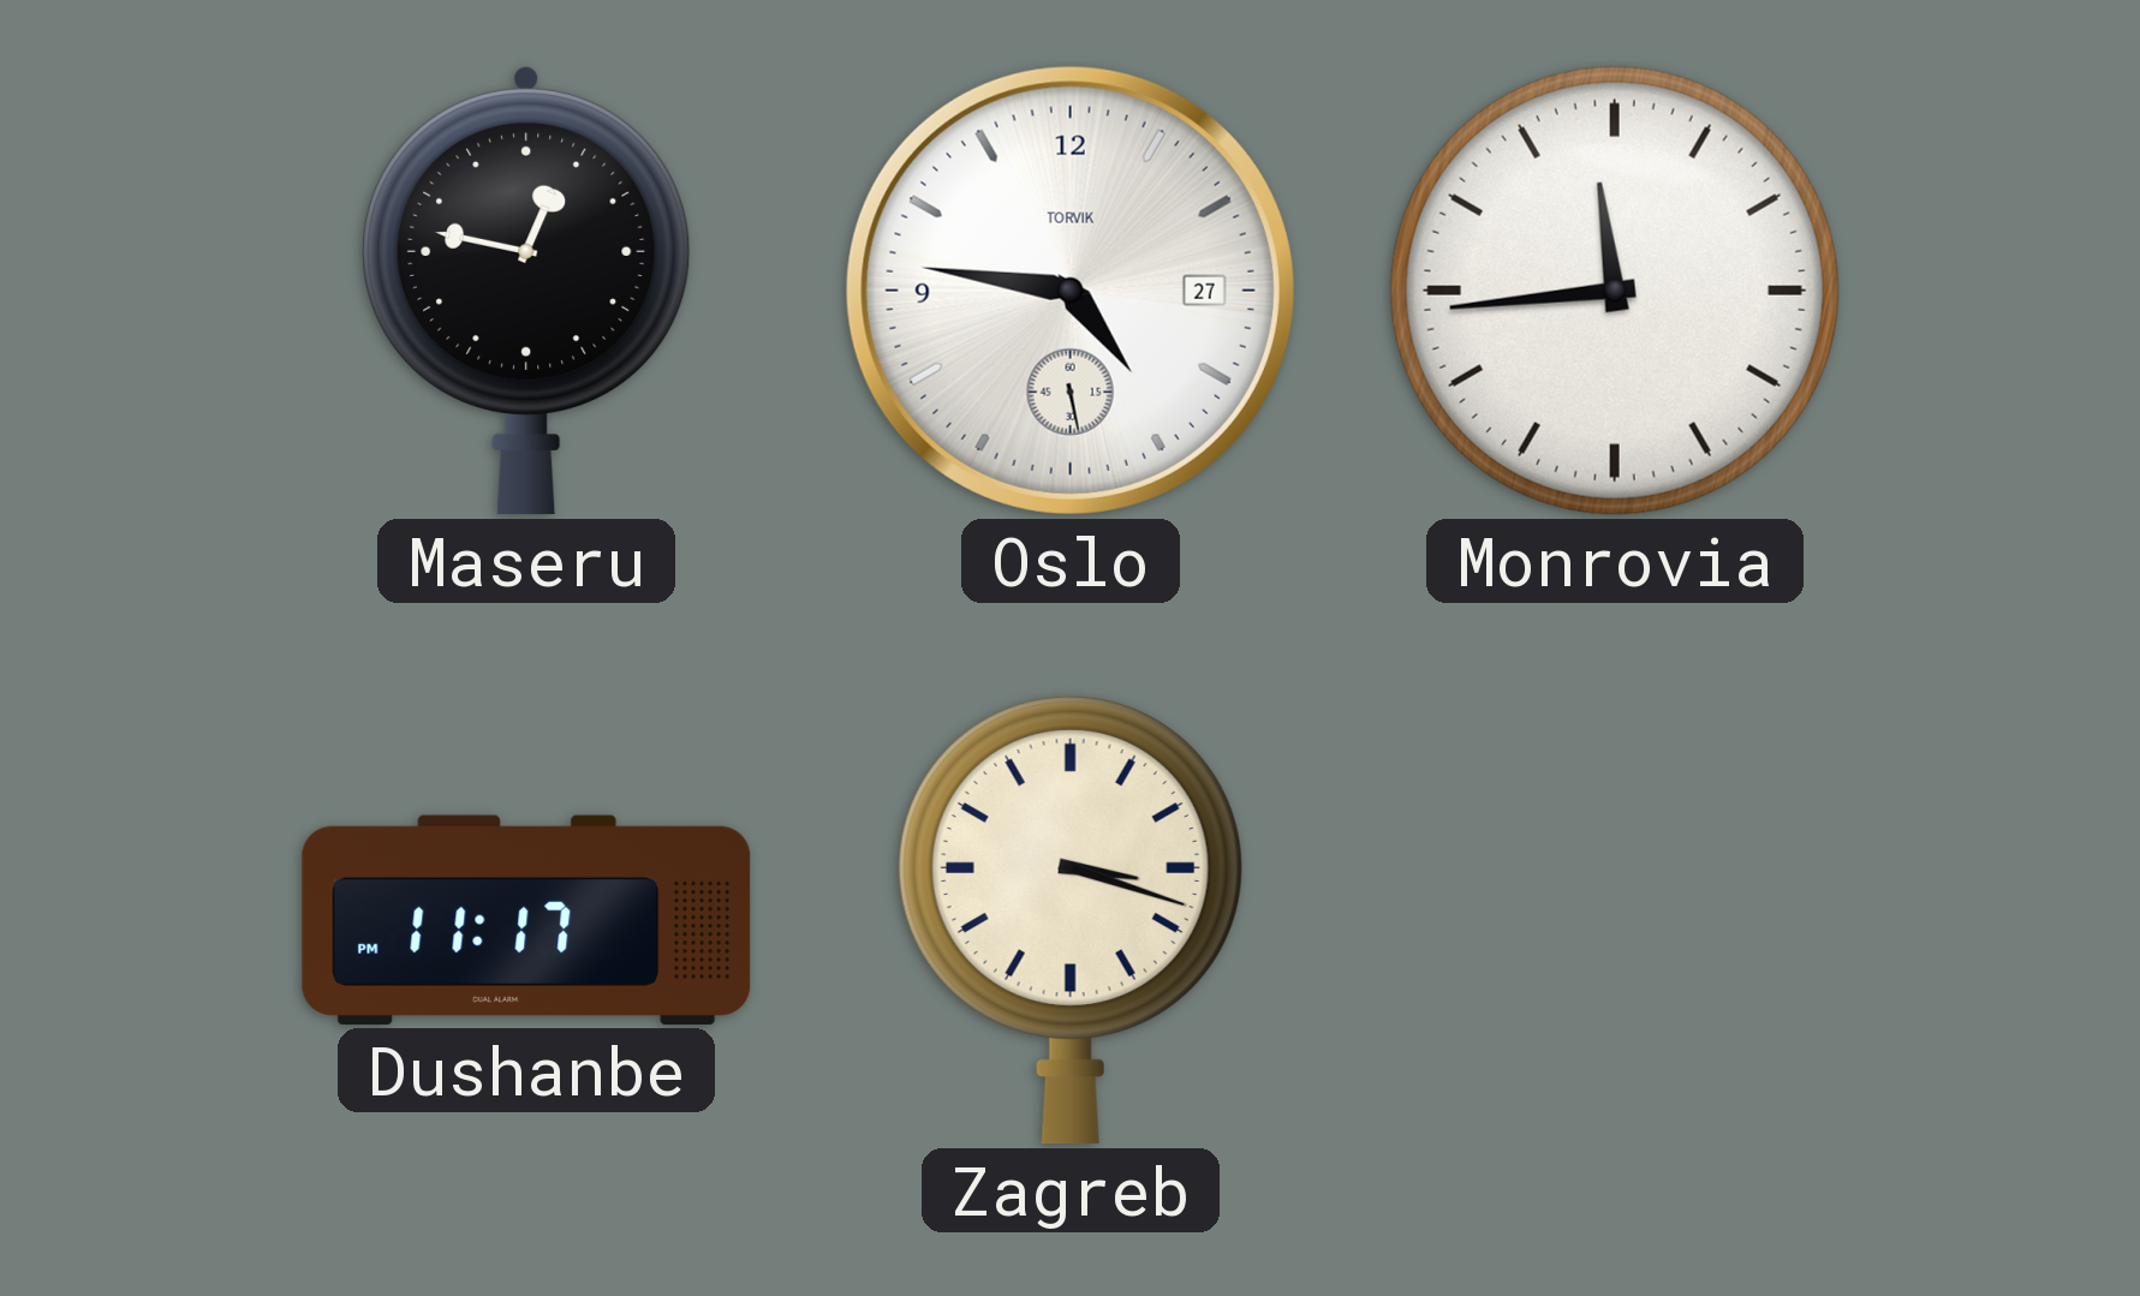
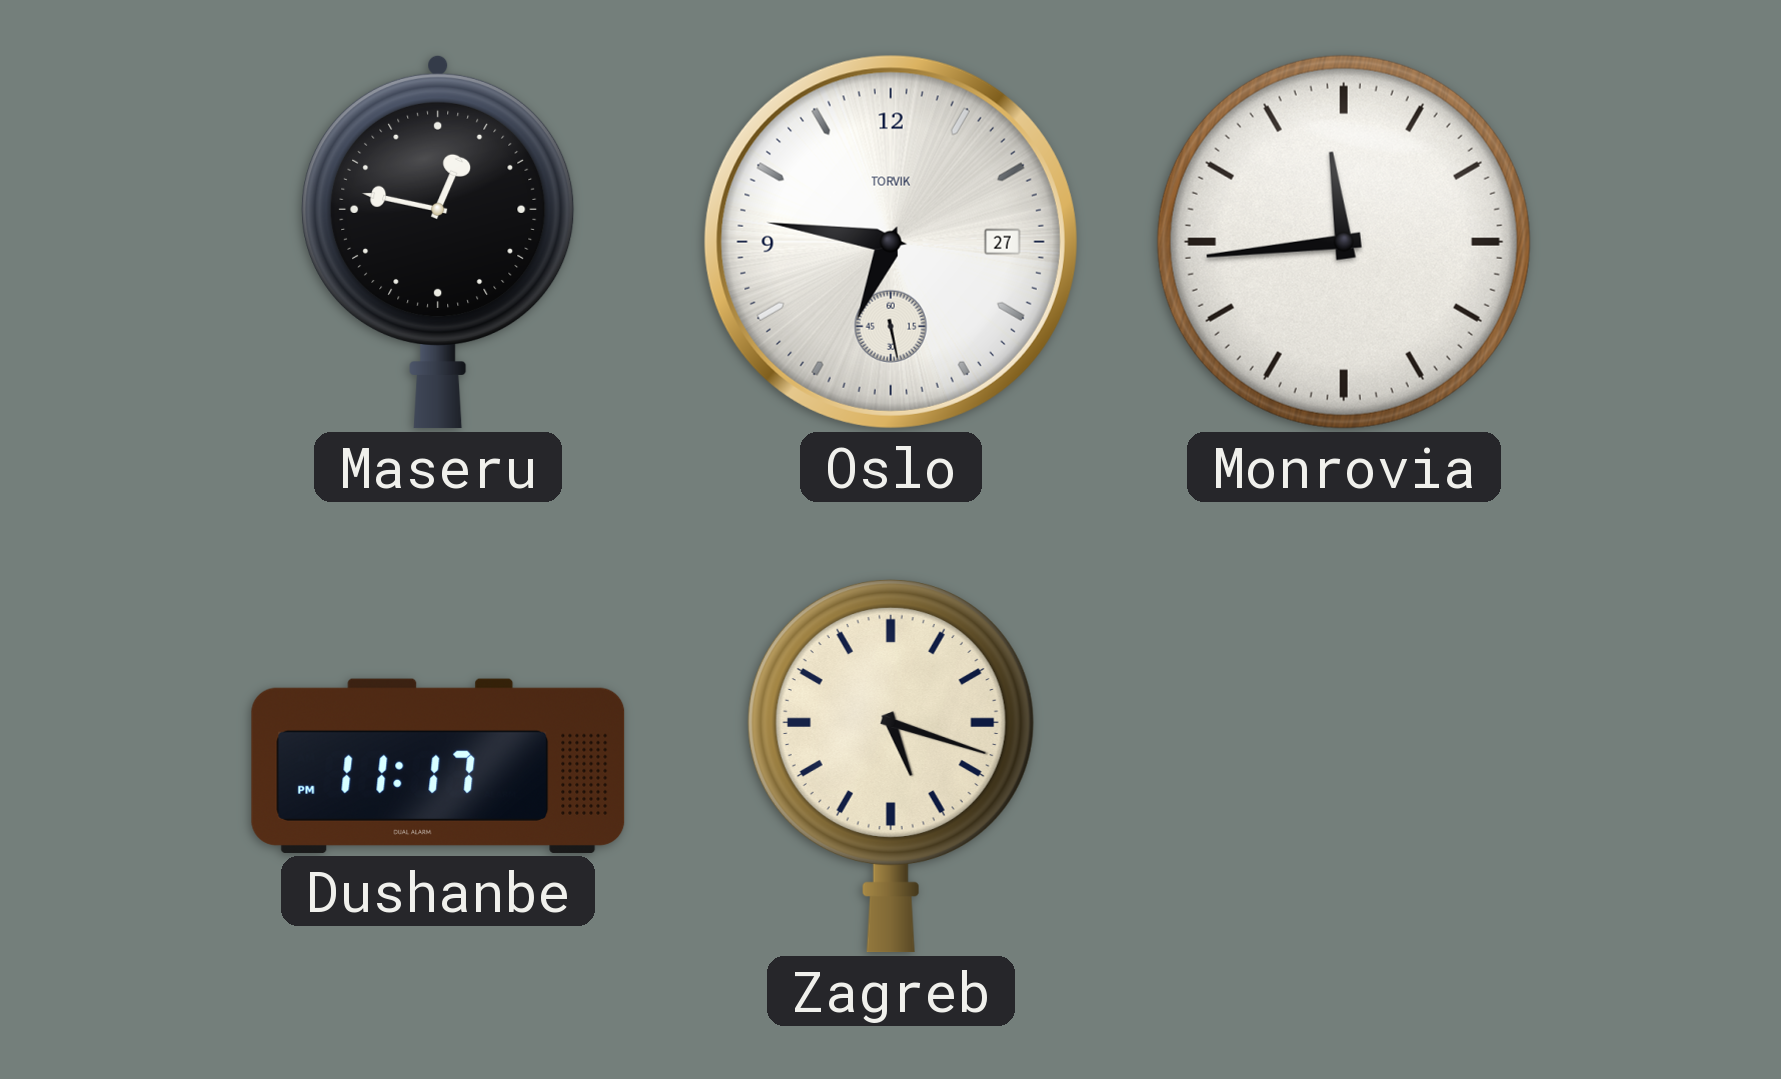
Oslo: 4:46 -> 6:46
Zagreb: 3:18 -> 5:18
